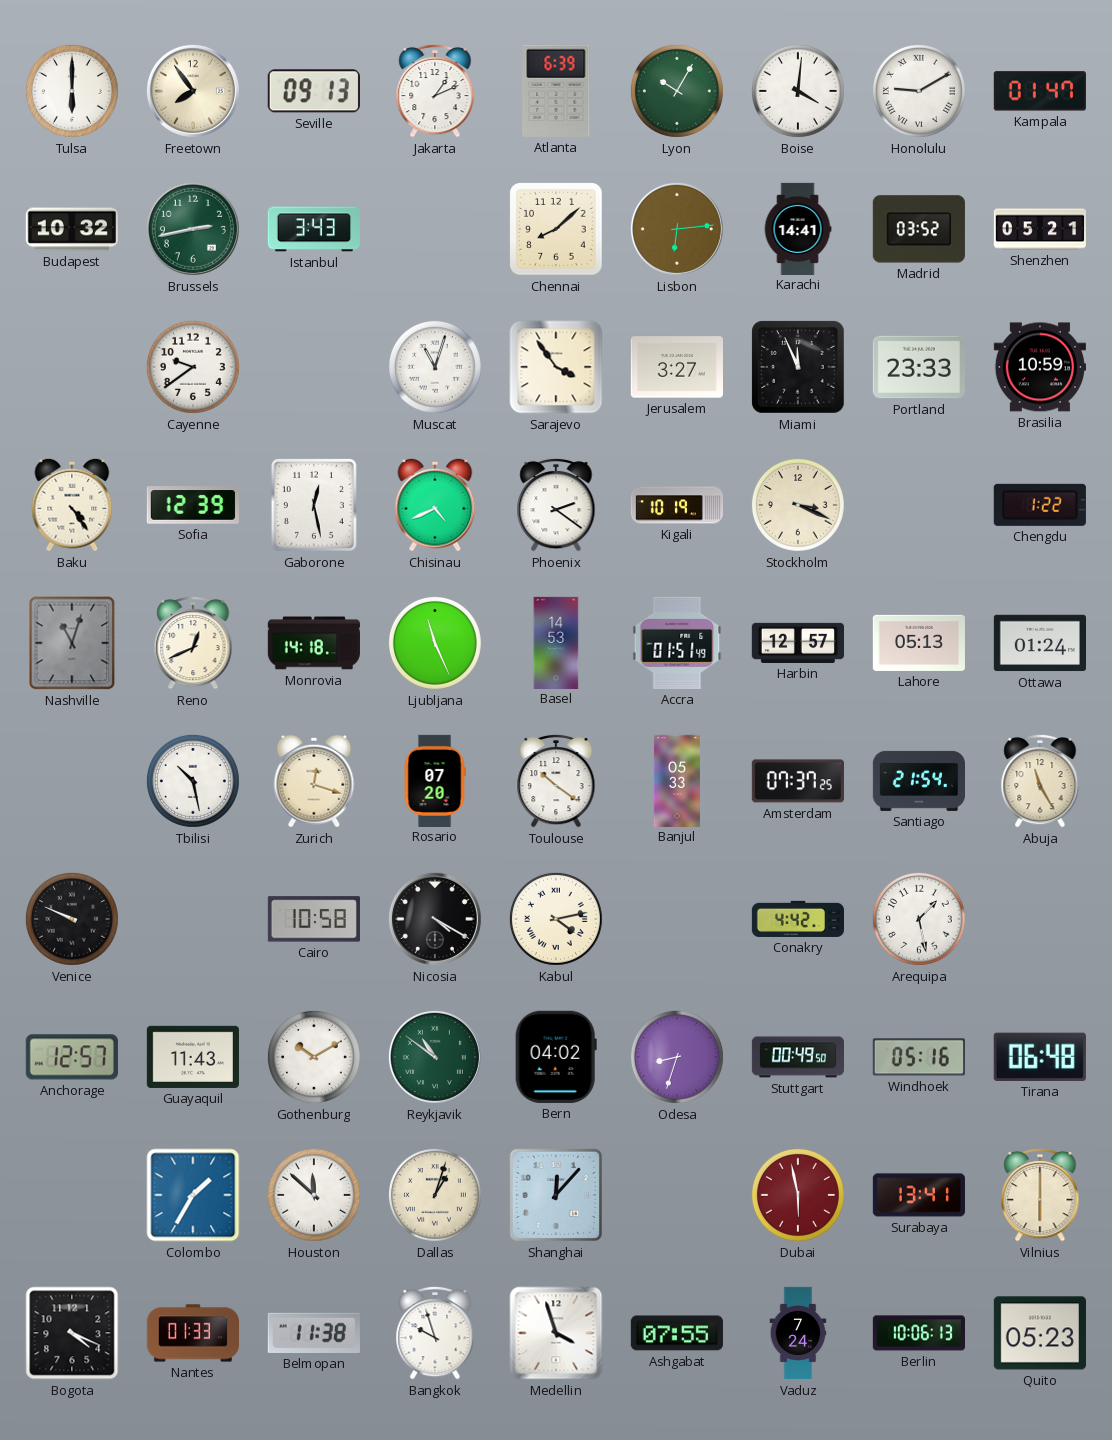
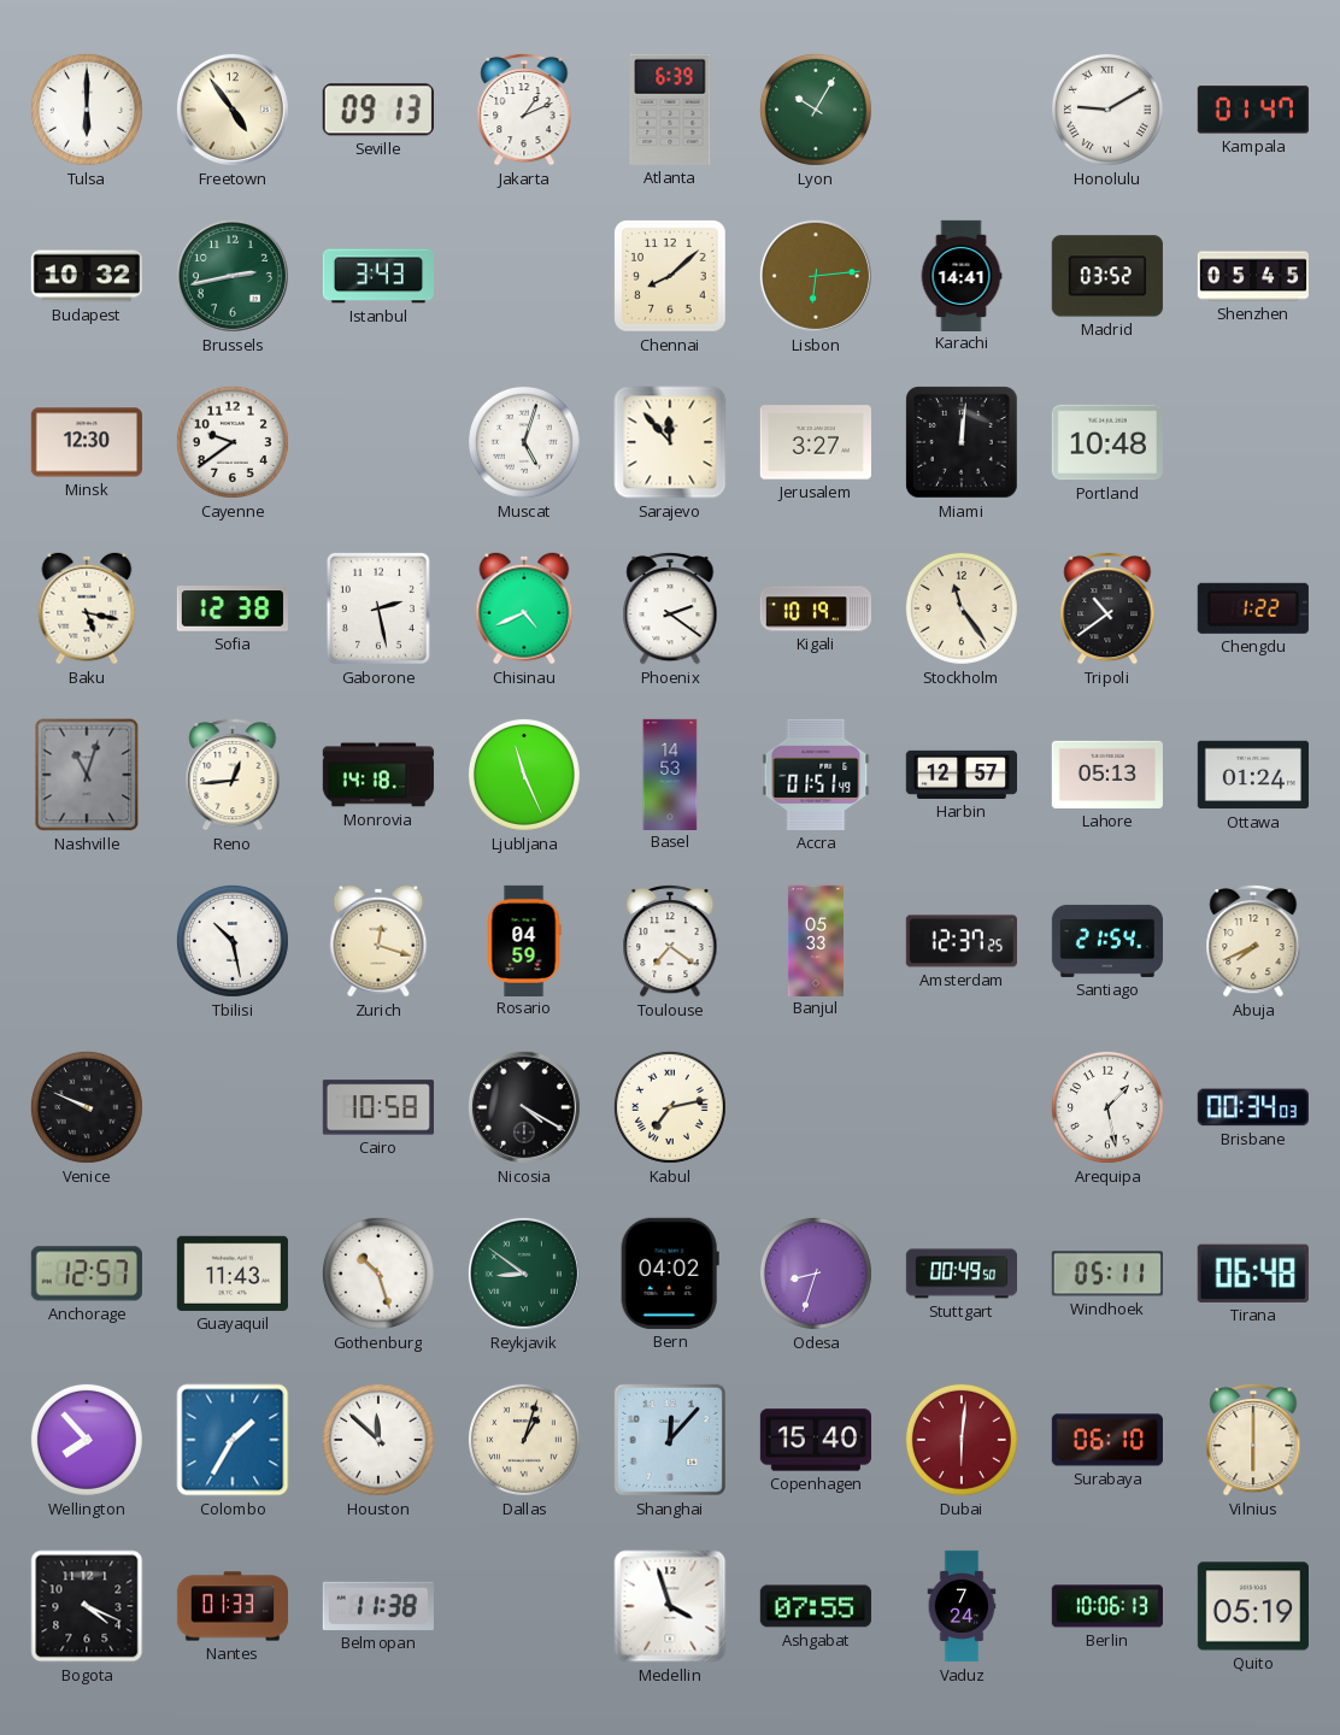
Freetown: 7:54 -> 4:54
Boise: 4:01 -> none
Shenzhen: 05:21 -> 05:45
Minsk: none -> 12:30
Muscat: 11:03 -> 5:03
Sarajevo: 3:54 -> 11:53
Miami: 11:56 -> 12:01
Portland: 23:33 -> 10:48
Brasilia: 10:59 -> none
Baku: 4:24 -> 5:17
Sofia: 12:39 -> 12:38
Gaborone: 12:28 -> 2:28
Stockholm: 3:19 -> 11:24
Tripoli: none -> 10:39
Reno: 12:41 -> 12:44
Rosario: 07:20 -> 04:59
Toulouse: 10:21 -> 7:21
Amsterdam: 07:37 -> 12:37
Abuja: 11:25 -> 7:41
Kabul: 4:13 -> 7:13
Conakry: 4:42 -> none
Brisbane: none -> 00:34
Gothenburg: 10:10 -> 10:27
Reykjavik: 10:51 -> 8:51
Windhoek: 05:16 -> 05:11
Wellington: none -> 7:53
Copenhagen: none -> 15:40
Dubai: 5:58 -> 6:01
Surabaya: 13:41 -> 06:10
Bangkok: 9:57 -> none
Quito: 05:23 -> 05:19
